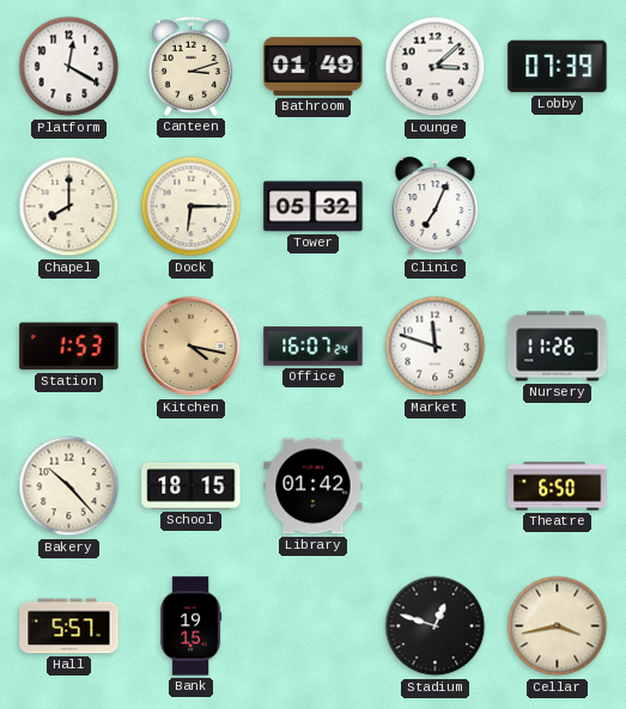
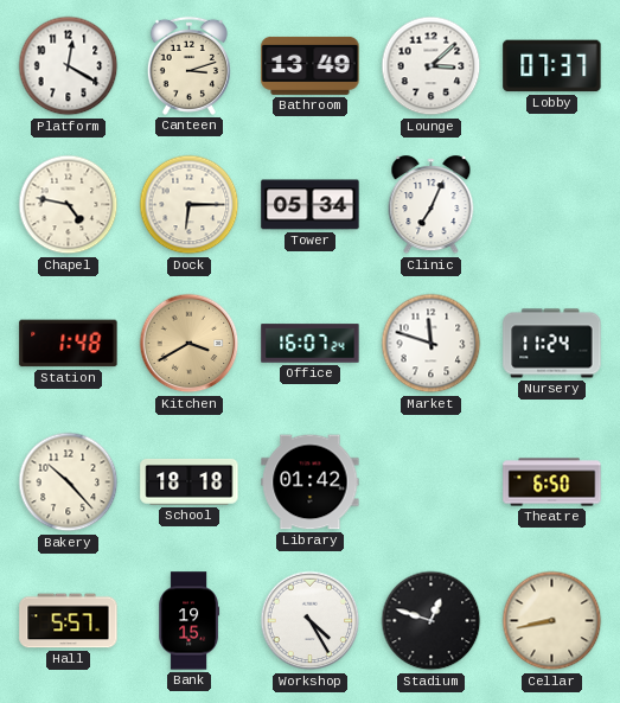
Bathroom: 01:49 -> 13:49
Lobby: 07:39 -> 07:37
Chapel: 8:00 -> 4:47
Tower: 05:32 -> 05:34
Station: 1:53 -> 1:48
Kitchen: 4:17 -> 3:40
Nursery: 11:26 -> 11:24
School: 18:15 -> 18:18
Workshop: none -> 4:25
Cellar: 3:43 -> 8:43
